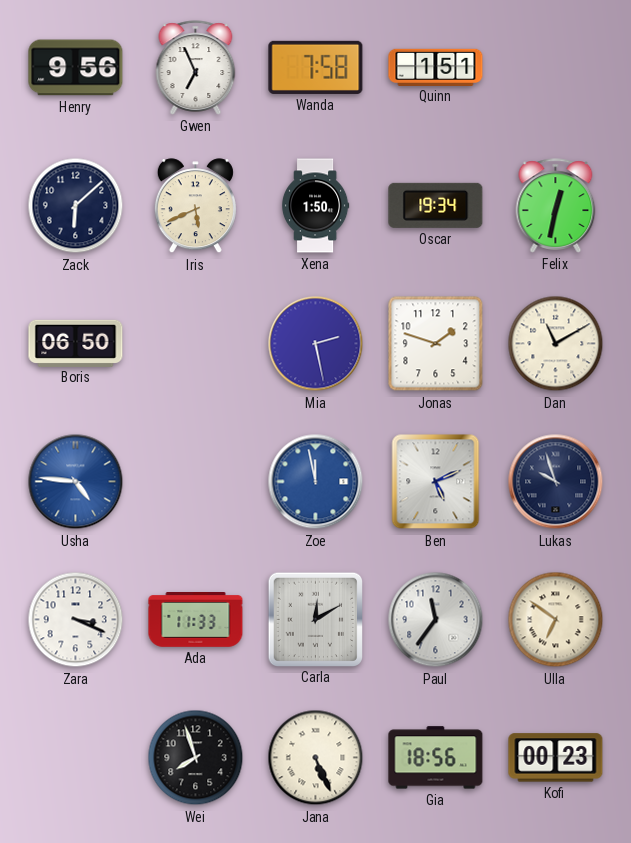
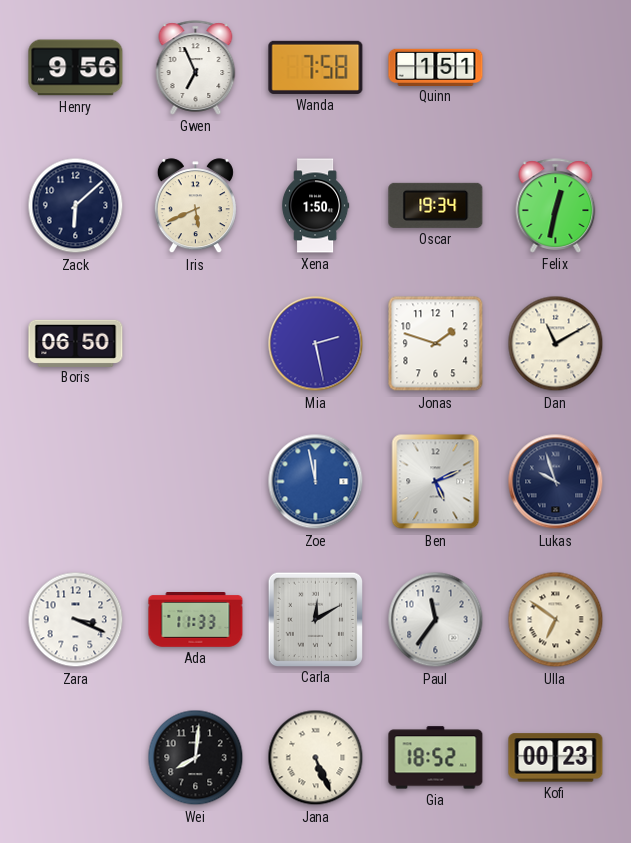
Usha: 4:46 -> none
Wei: 7:57 -> 8:01
Gia: 18:56 -> 18:52
